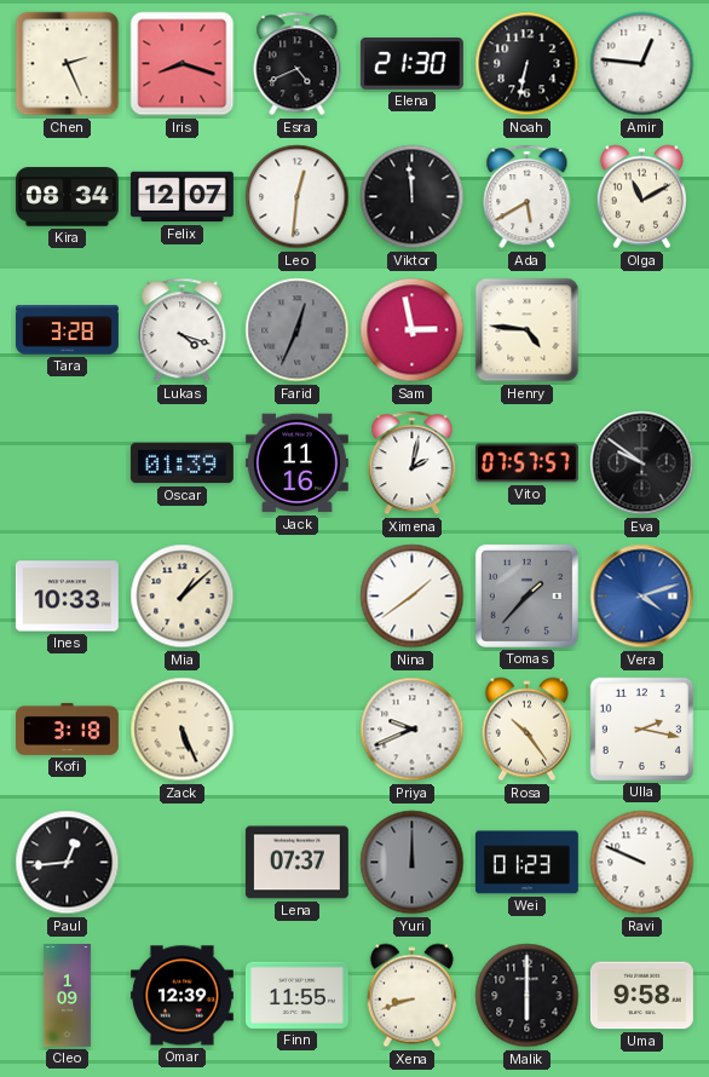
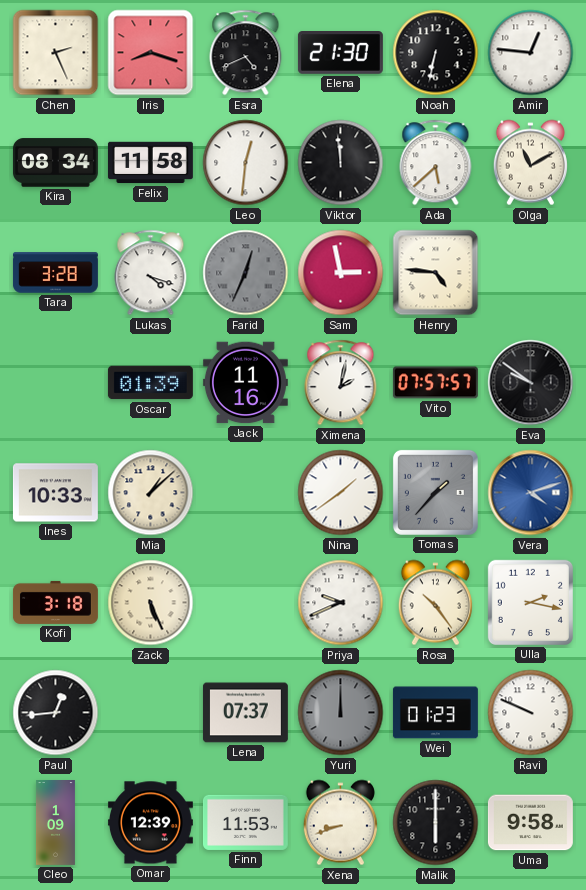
Felix: 12:07 -> 11:58
Ada: 5:40 -> 5:38
Finn: 11:55 -> 11:53
